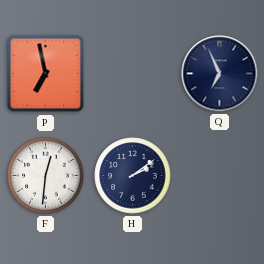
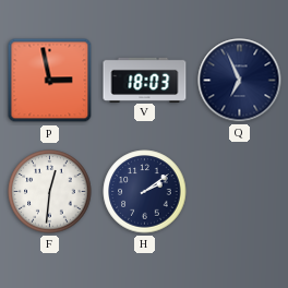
P: 6:58 -> 2:58
V: none -> 18:03
